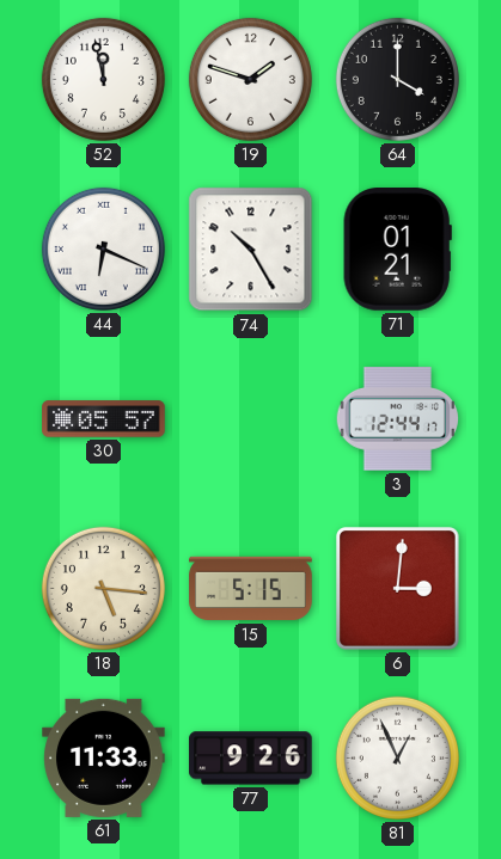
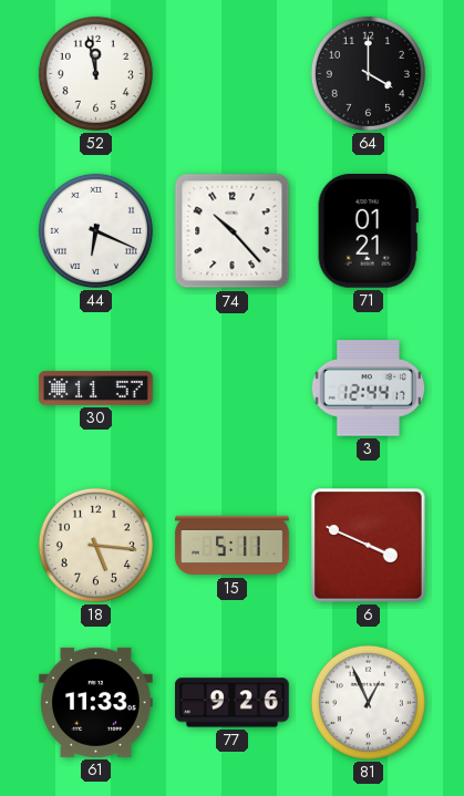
19: 1:48 -> none
74: 10:25 -> 10:23
30: 05:57 -> 11:57
15: 5:15 -> 5:11
6: 3:01 -> 3:49
